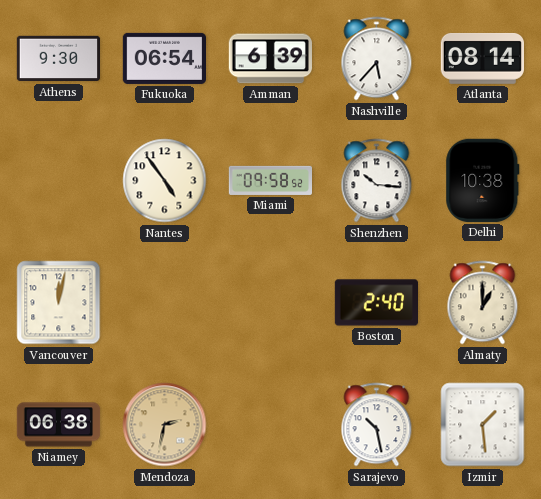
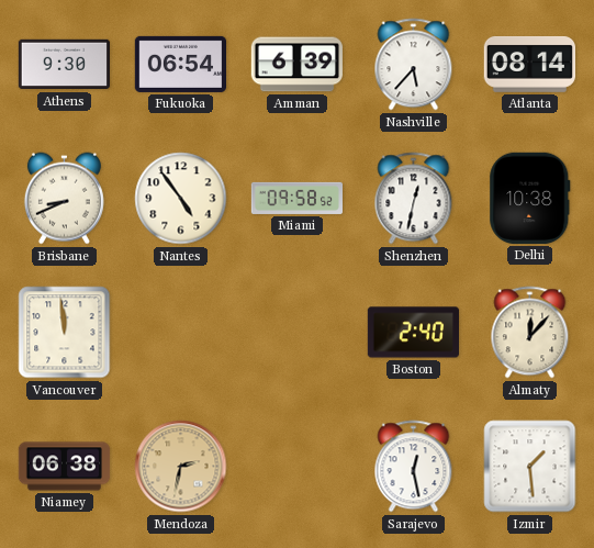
Brisbane: none -> 8:41
Shenzhen: 10:16 -> 12:32
Vancouver: 12:02 -> 11:59
Almaty: 1:00 -> 12:07
Sarajevo: 10:28 -> 12:28
